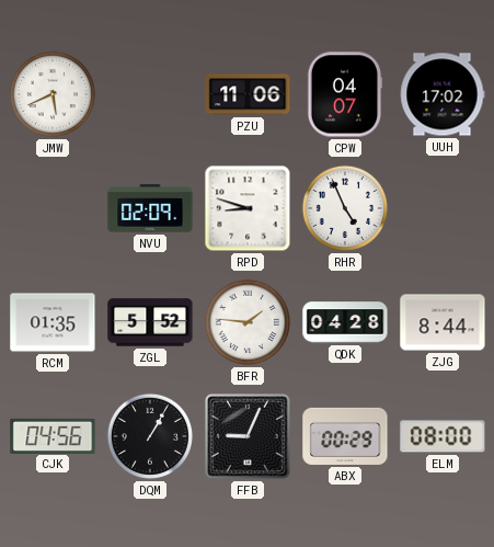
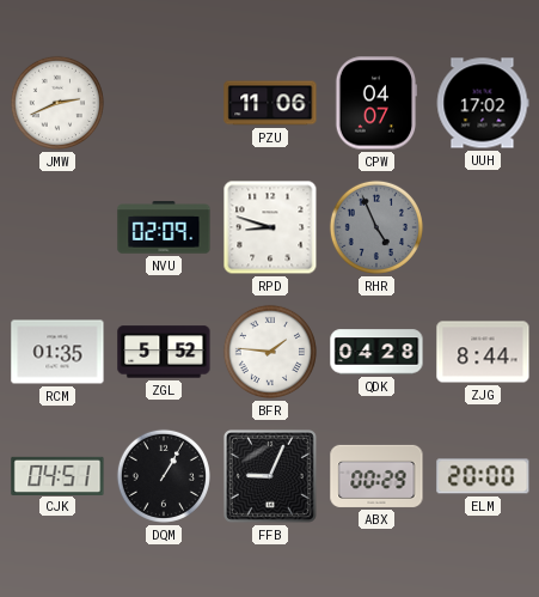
JMW: 5:41 -> 2:41
RHR dial: white -> grey
CJK: 04:56 -> 04:51
ELM: 08:00 -> 20:00
